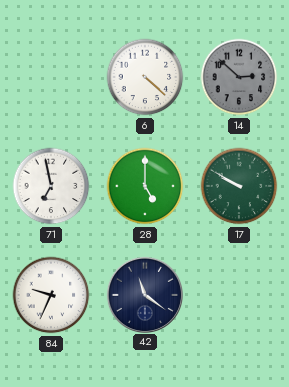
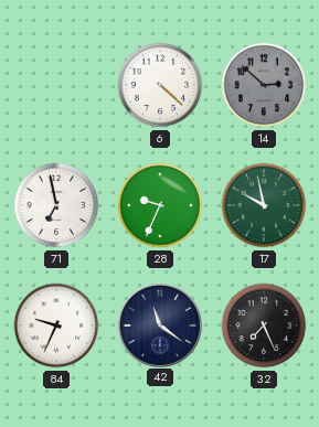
28: 5:00 -> 9:34
17: 9:50 -> 9:58
32: none -> 7:26
